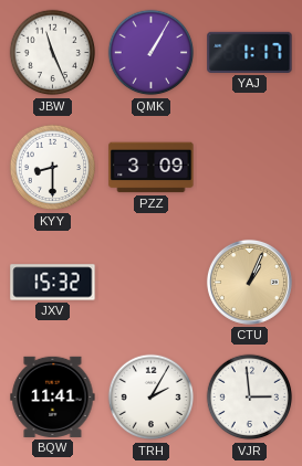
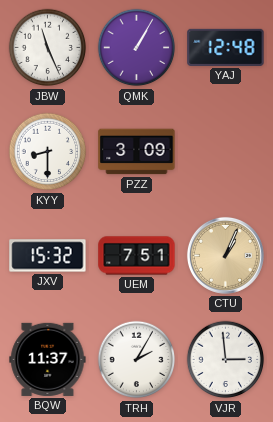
YAJ: 1:17 -> 12:48
UEM: none -> 7:51
BQW: 11:41 -> 11:37
